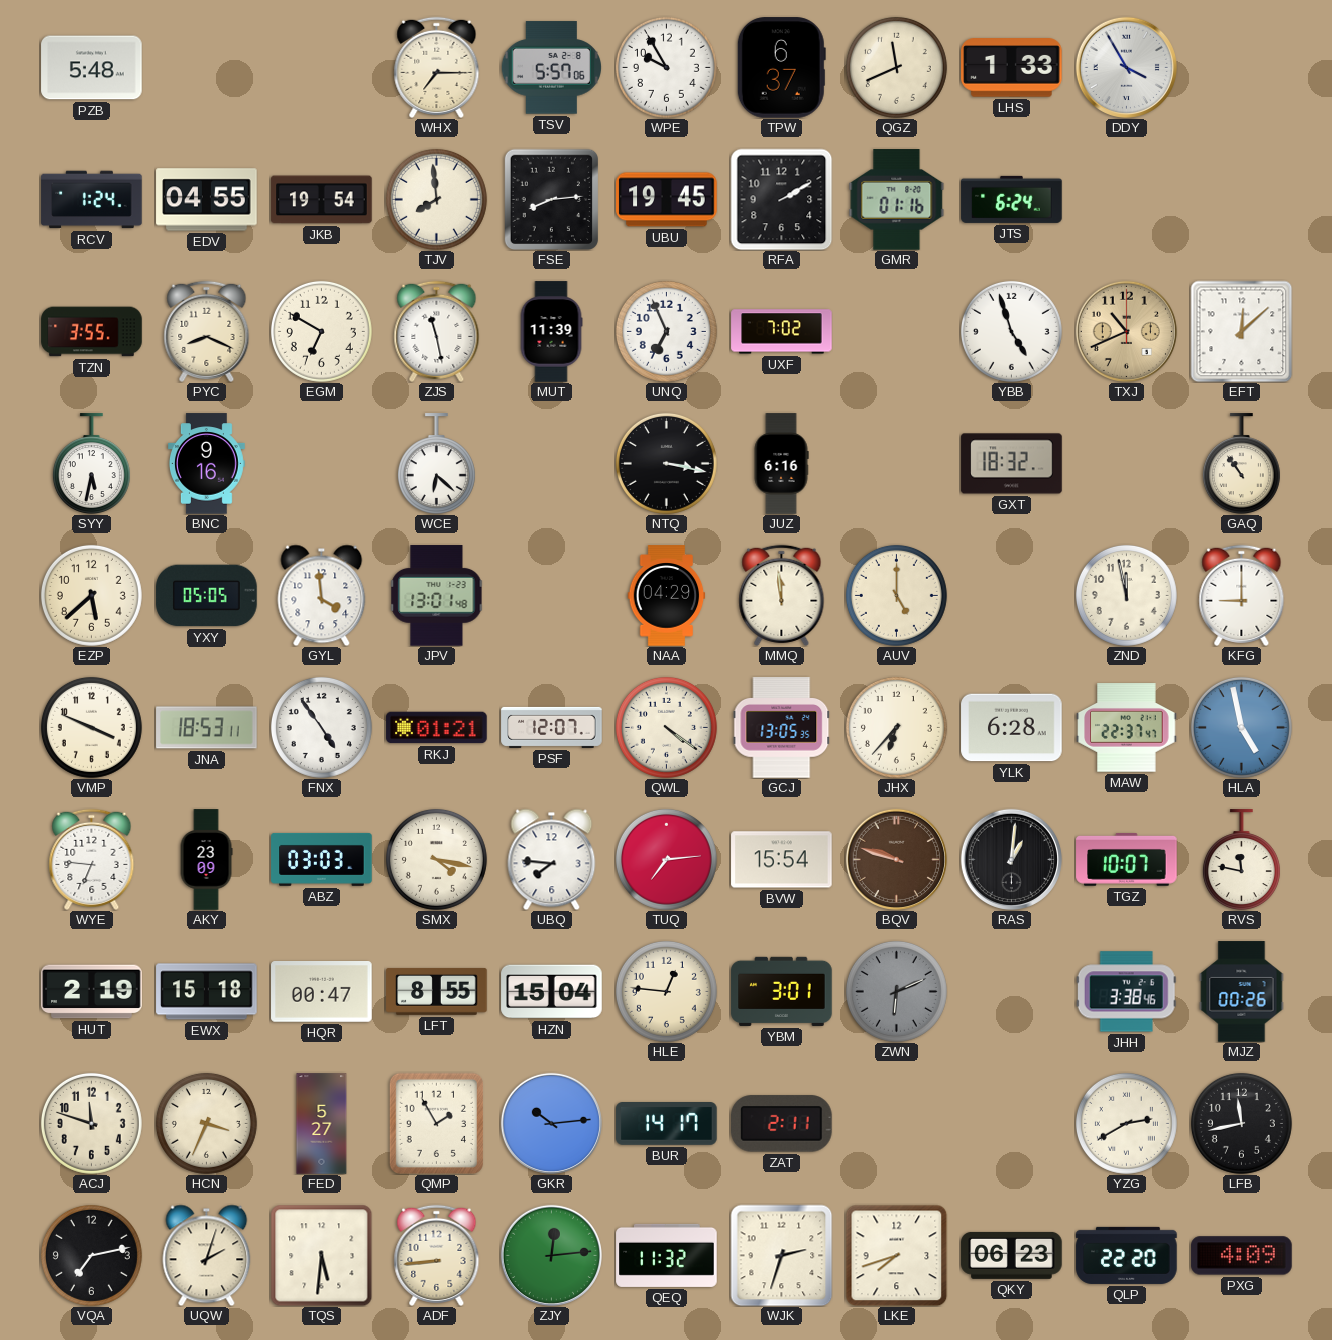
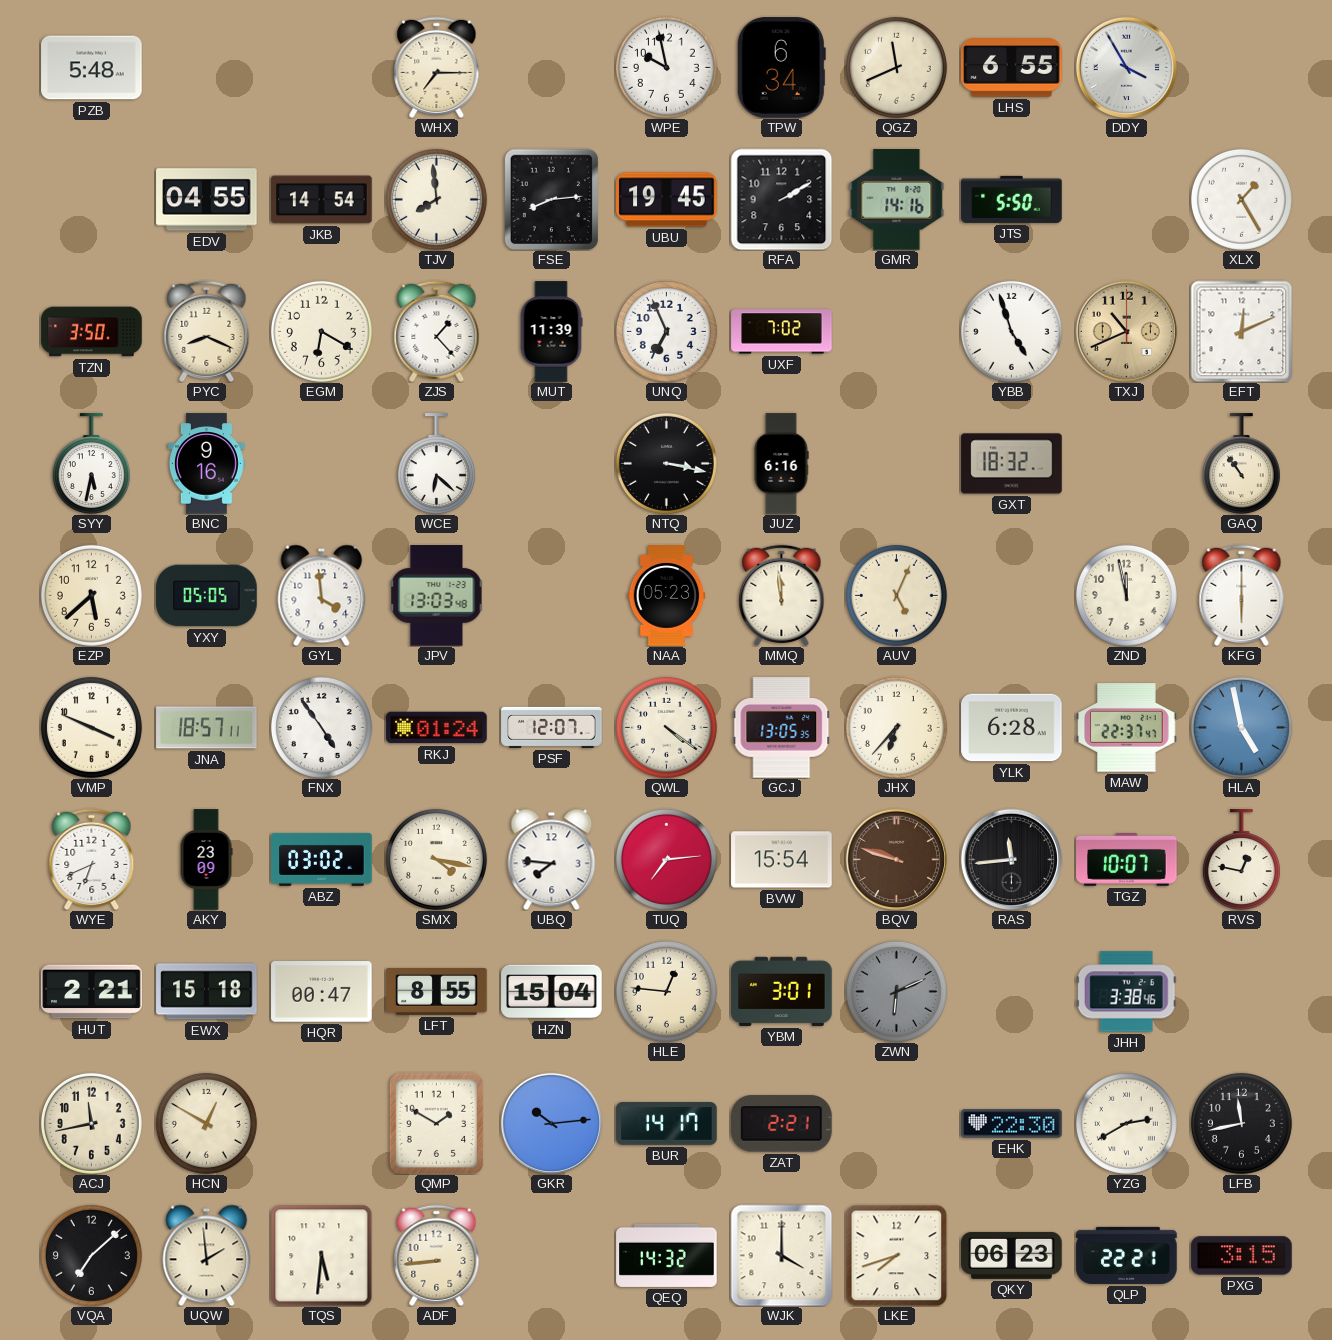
TSV: 5:57 -> none
WPE: 9:55 -> 9:58
TPW: 6:37 -> 6:34
LHS: 1:33 -> 6:55
RCV: 1:24 -> none
JKB: 19:54 -> 14:54
GMR: 01:16 -> 14:16
JTS: 6:24 -> 5:50
XLX: none -> 1:25
TZN: 3:55 -> 3:50
EGM: 6:50 -> 6:20
ZJS: 11:28 -> 1:23
EFT: 12:08 -> 12:11
JPV: 13:01 -> 13:03
NAA: 04:29 -> 05:23
AUV: 5:00 -> 5:04
KFG: 9:00 -> 6:00
JNA: 18:53 -> 18:57
RKJ: 01:21 -> 01:24
WYE: 6:46 -> 6:41
ABZ: 03:03 -> 03:02
RAS: 1:01 -> 11:44
RVS: 11:47 -> 12:47
HUT: 2:19 -> 2:21
MJZ: 00:26 -> none
ACJ: 11:48 -> 11:43
HCN: 3:34 -> 12:50
FED: 5:27 -> none
QMP: 1:55 -> 1:50
ZAT: 2:11 -> 2:21
EHK: none -> 22:30
VQA: 7:13 -> 7:08
UQW: 2:03 -> 1:59
ZJY: 12:14 -> none
QEQ: 11:32 -> 14:32
WJK: 2:33 -> 4:00
QLP: 22:20 -> 22:21
PXG: 4:09 -> 3:15
